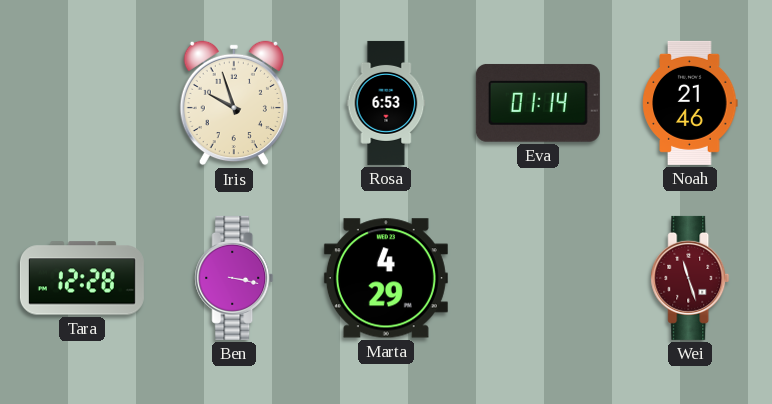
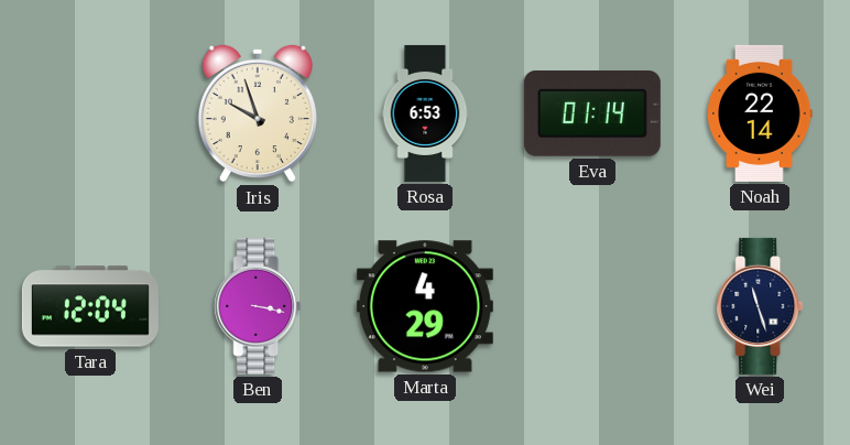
Noah: 21:46 -> 22:14
Tara: 12:28 -> 12:04
Wei dial: burgundy -> navy
